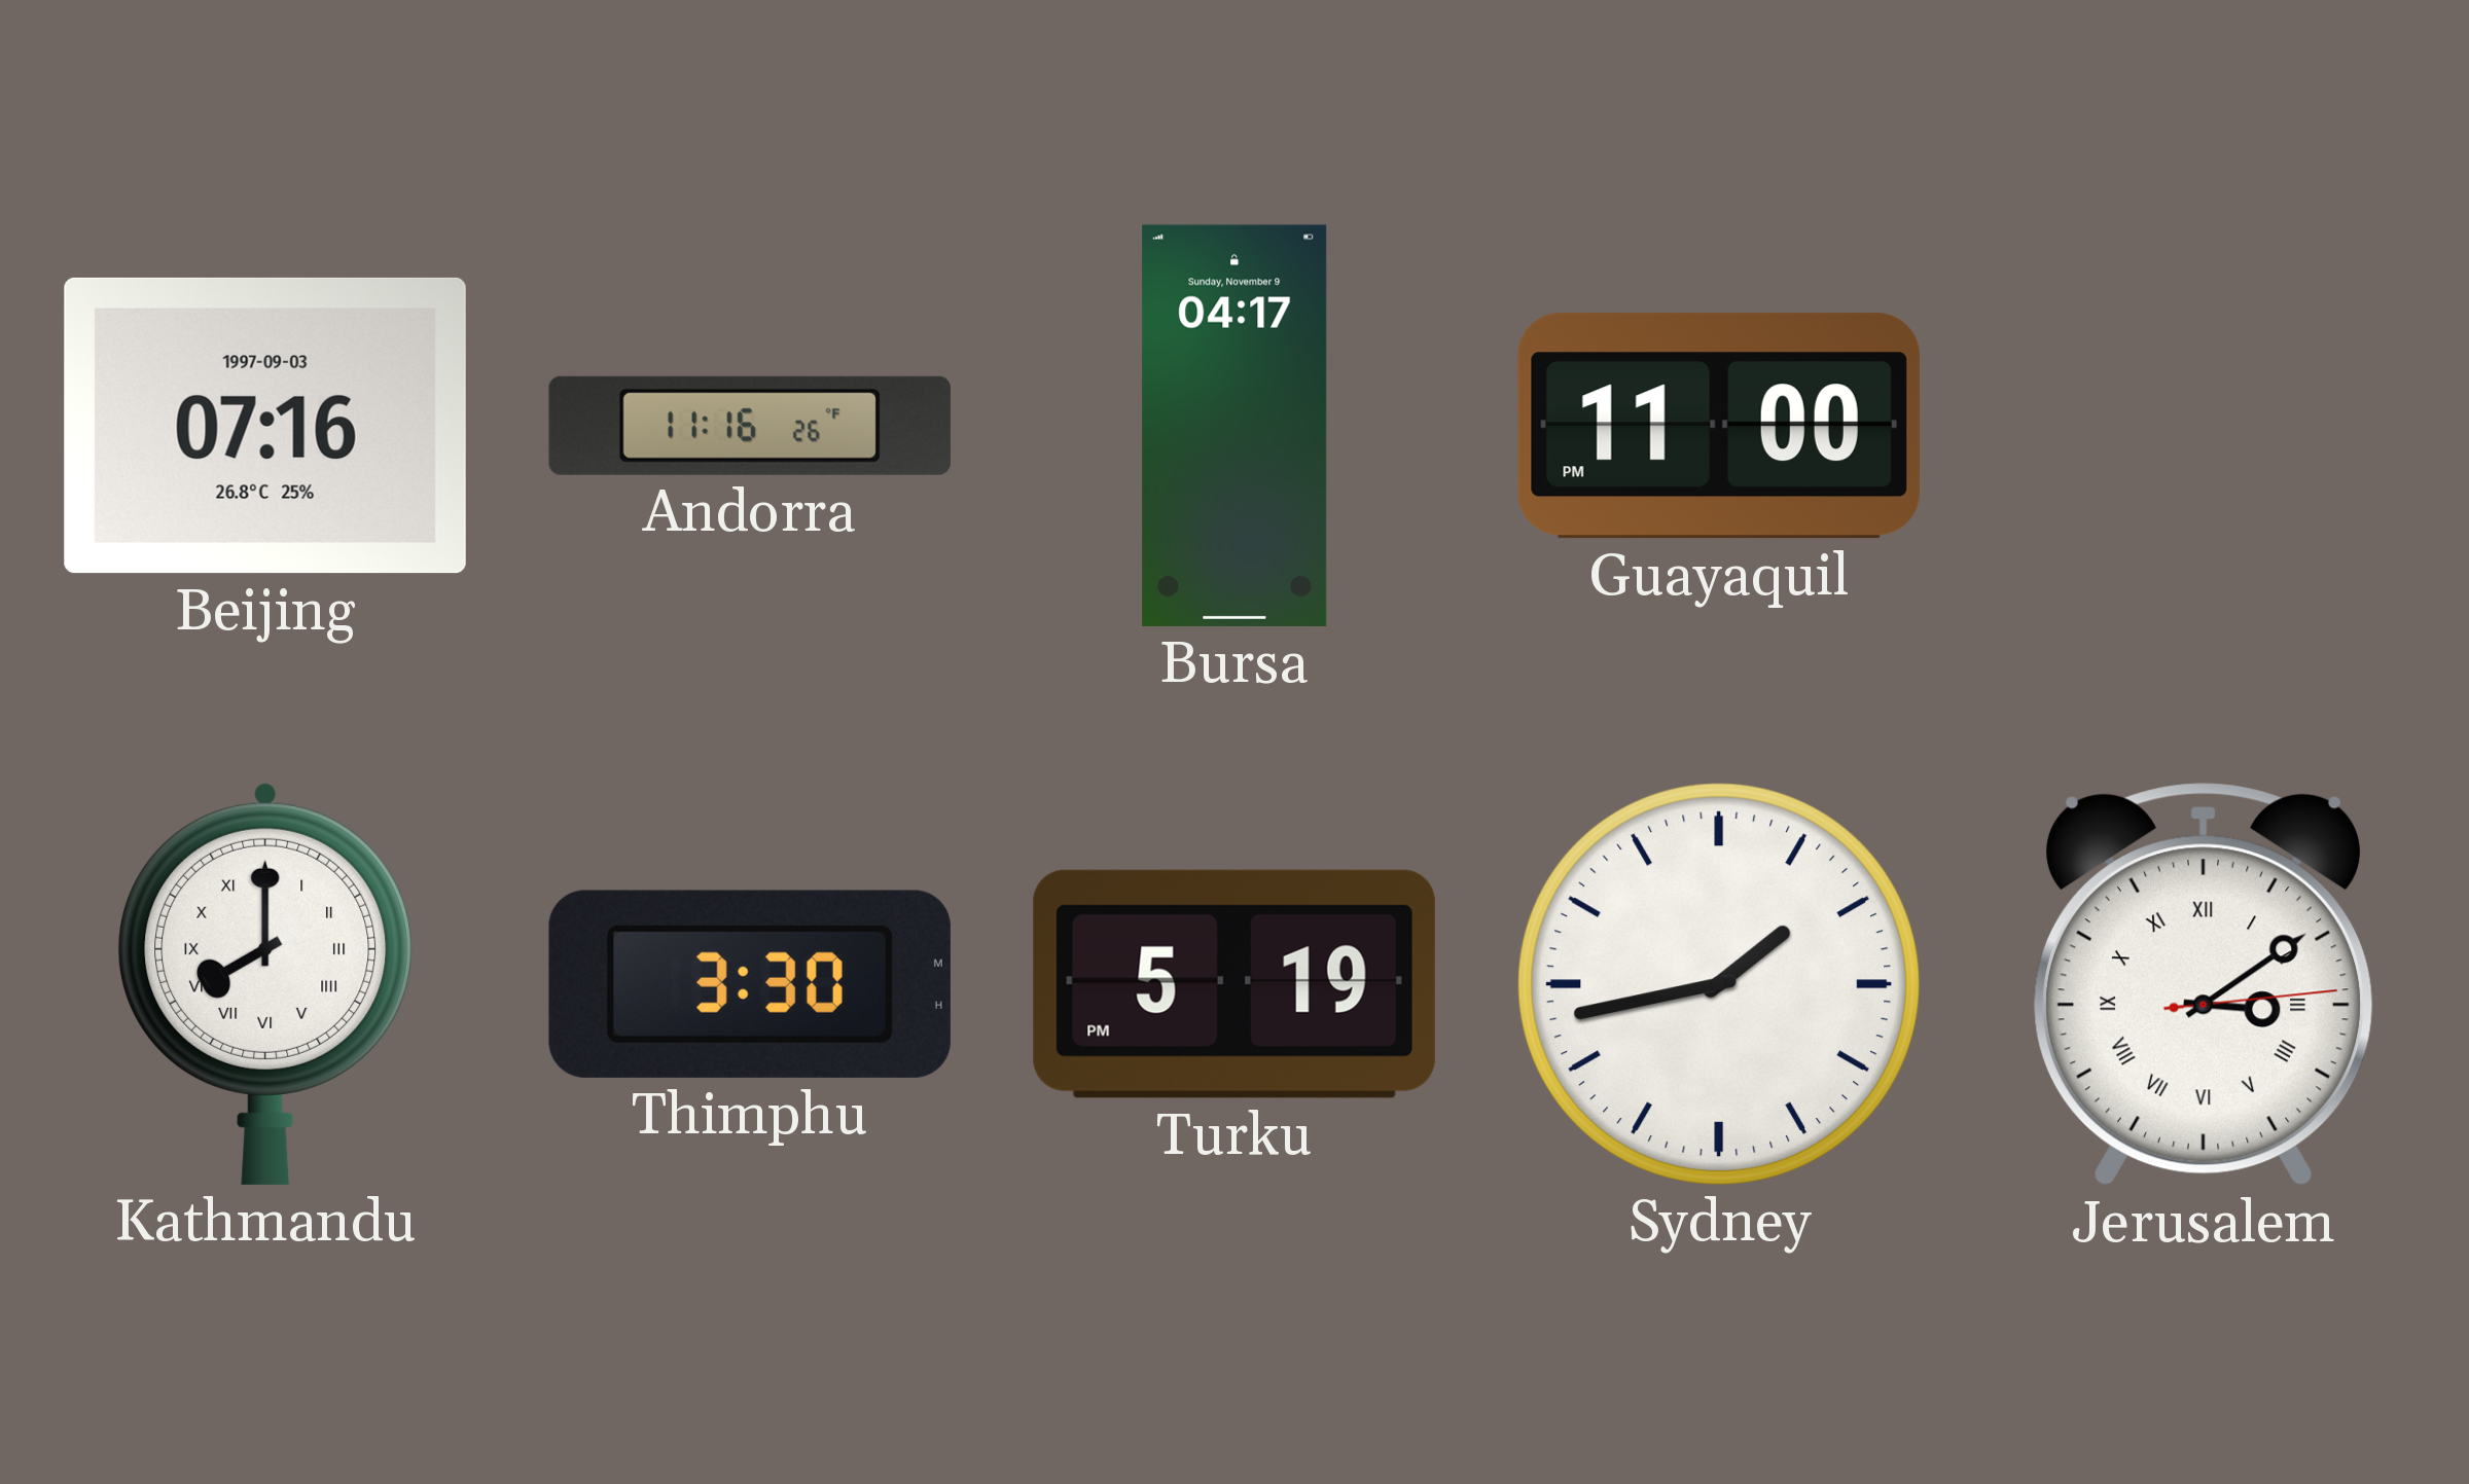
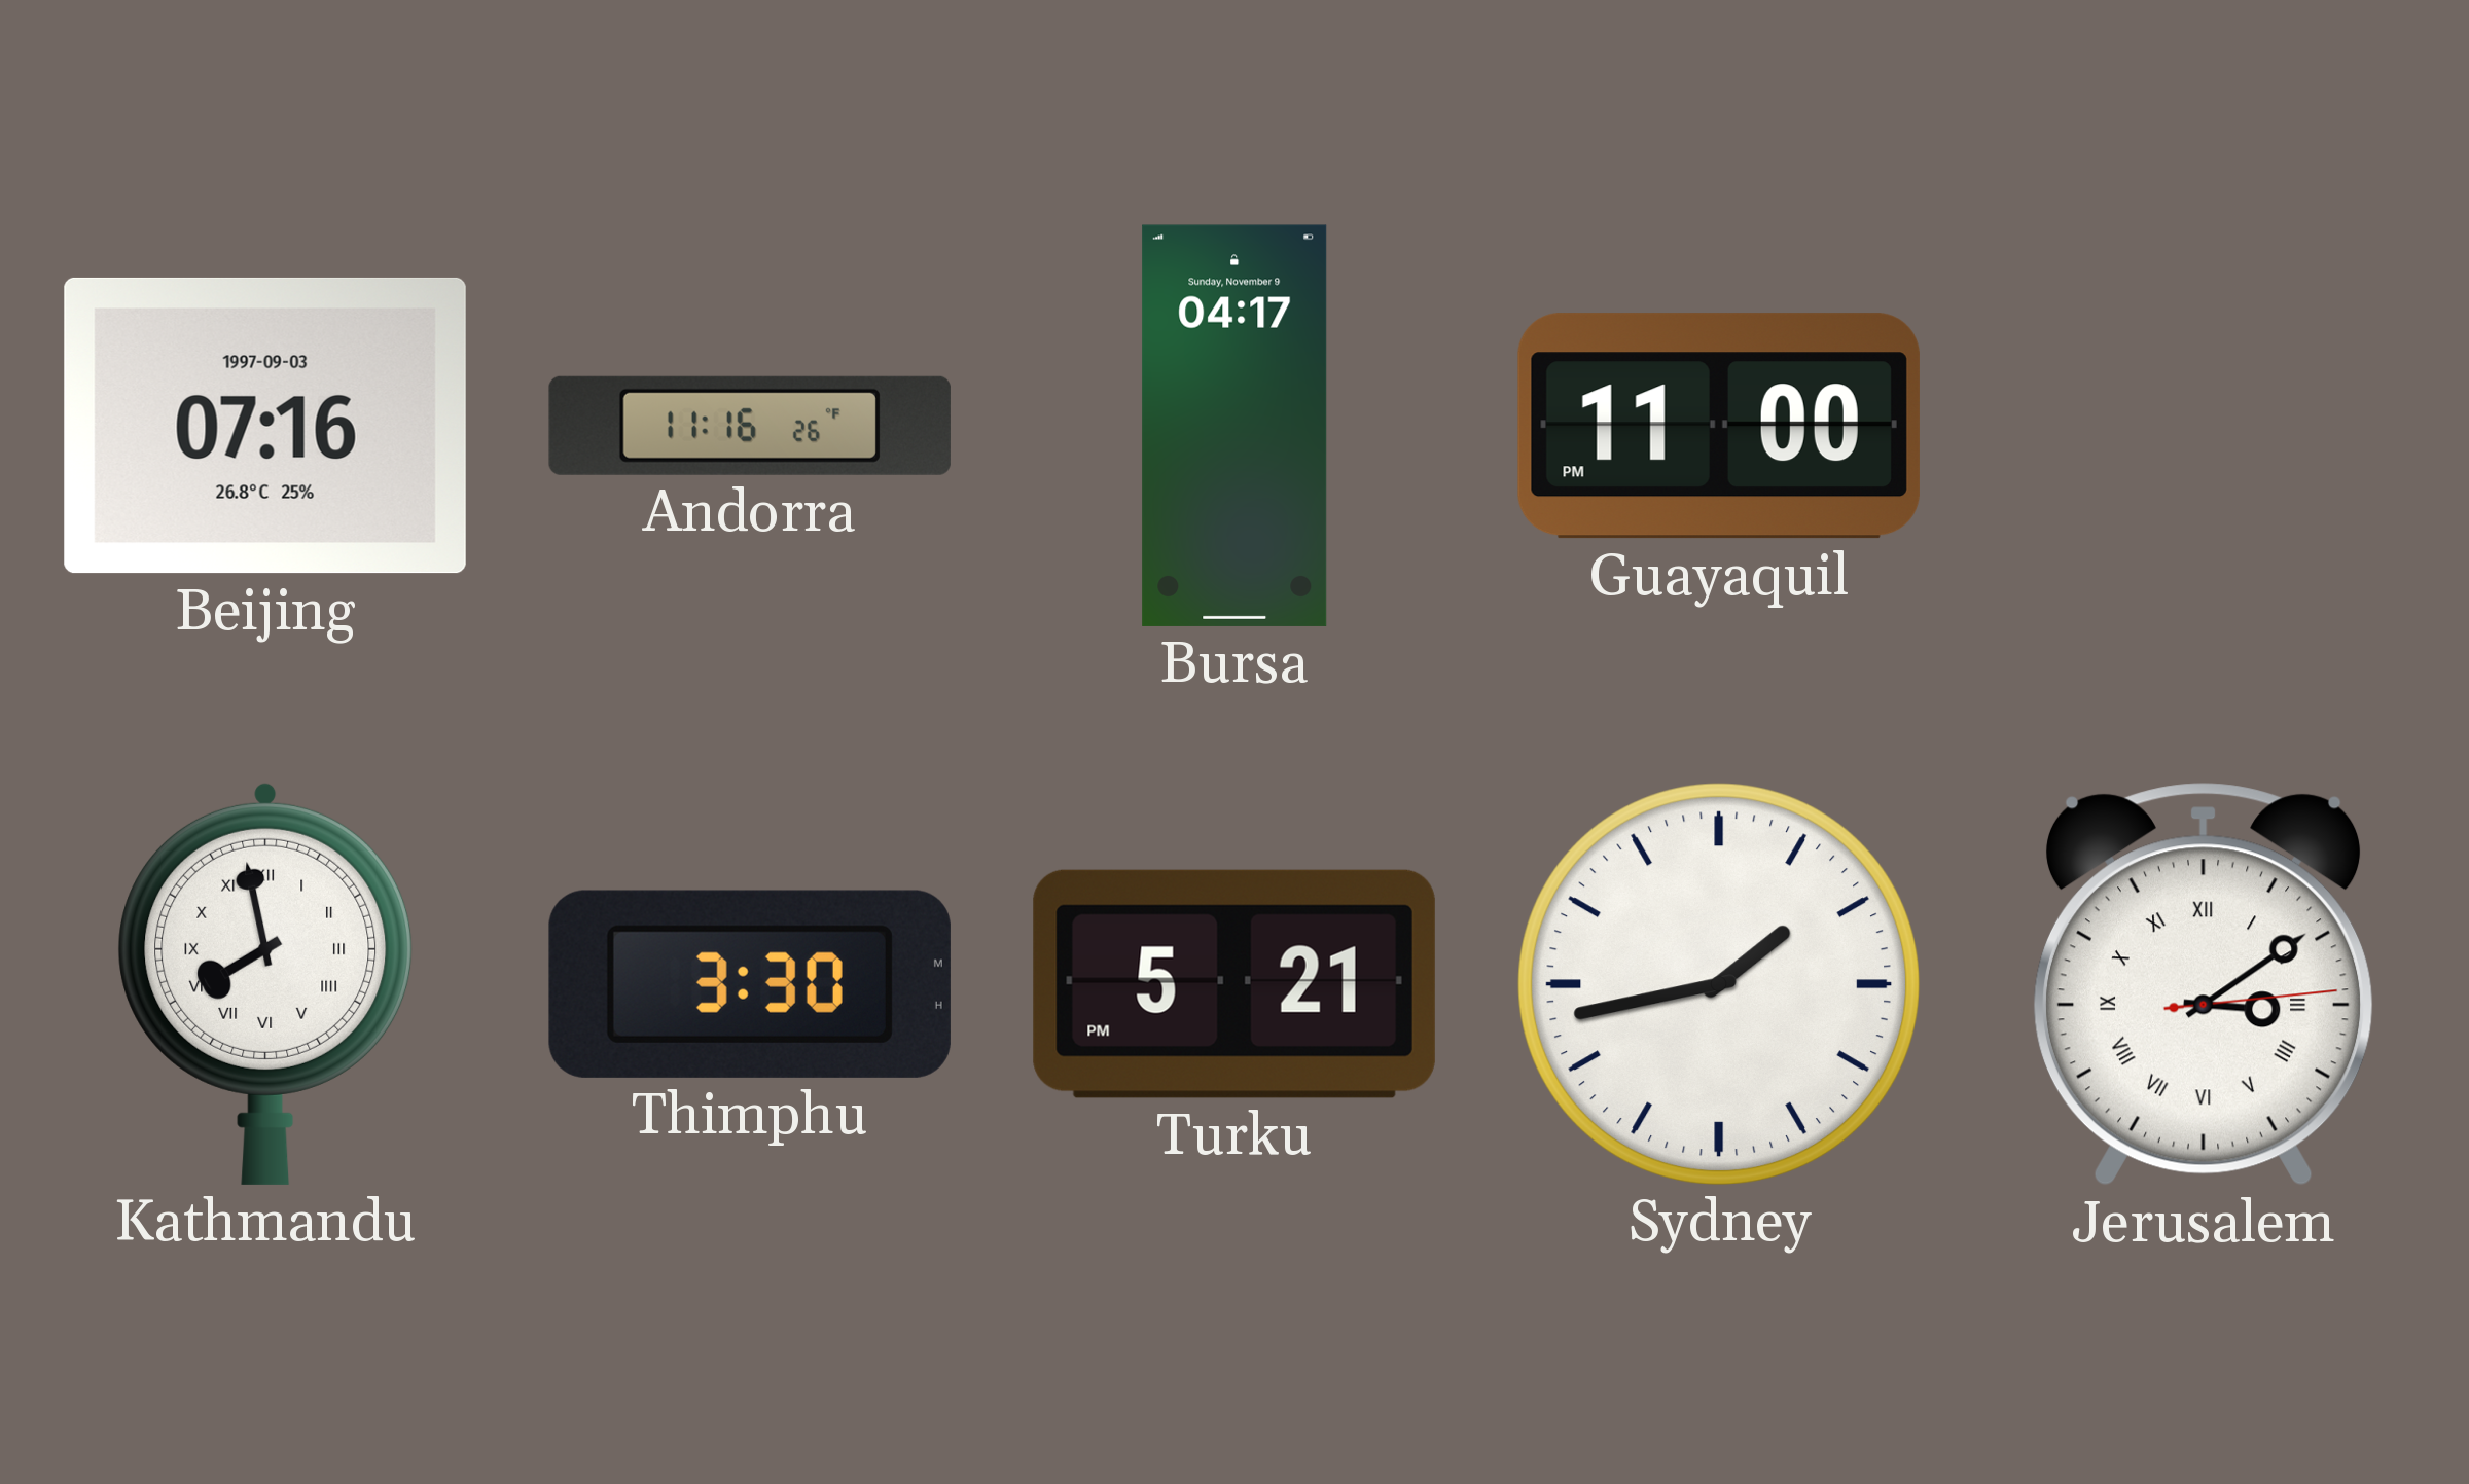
Kathmandu: 8:00 -> 7:58
Turku: 5:19 -> 5:21
